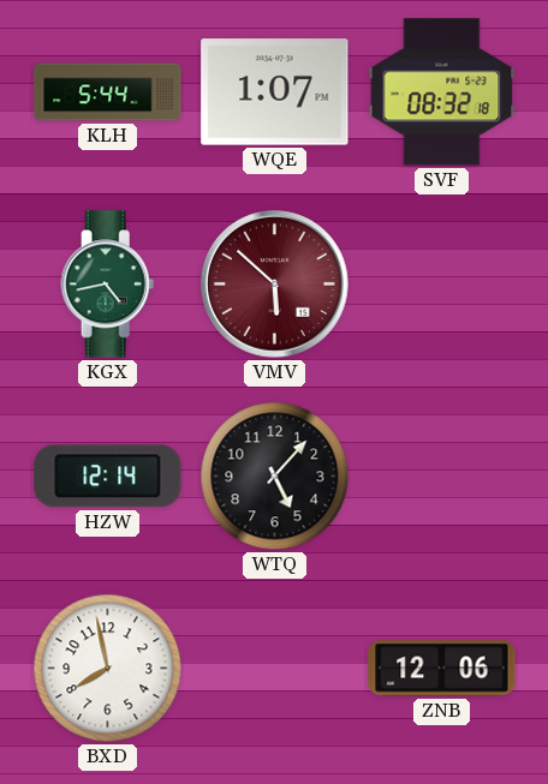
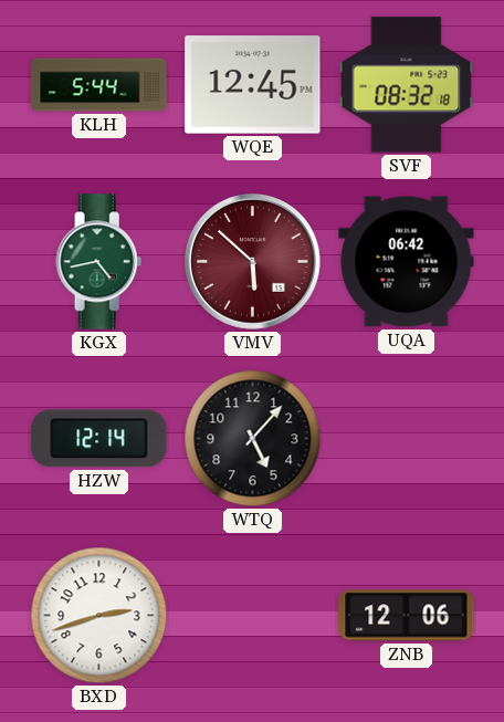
WQE: 1:07 -> 12:45
UQA: none -> 06:42
BXD: 7:58 -> 2:42
